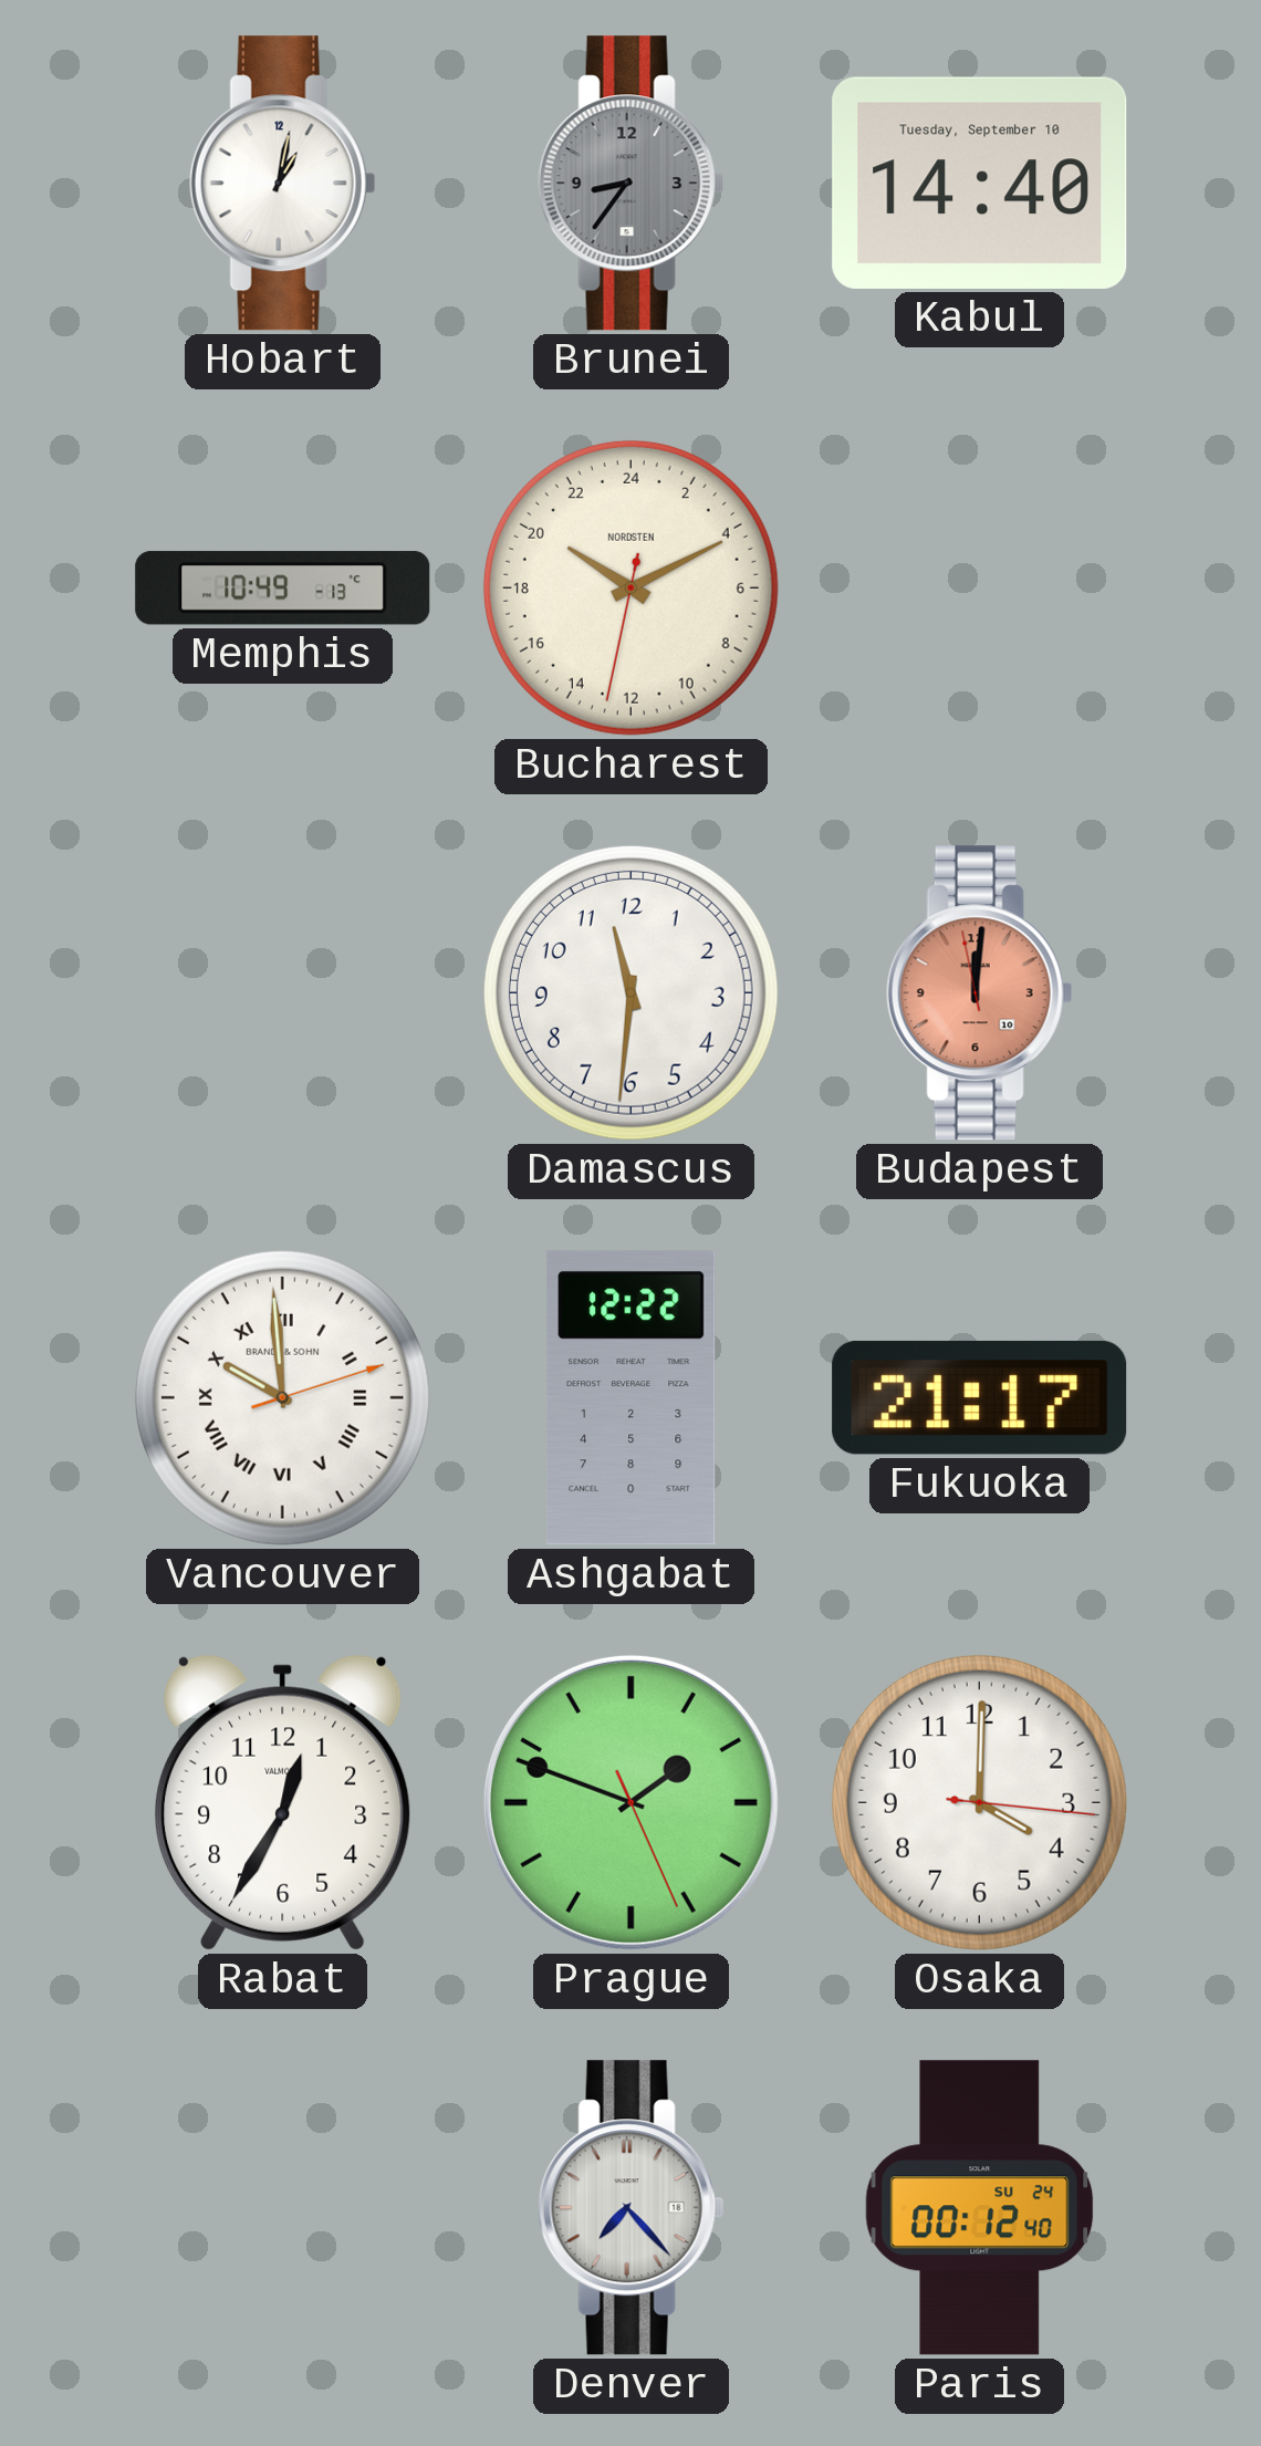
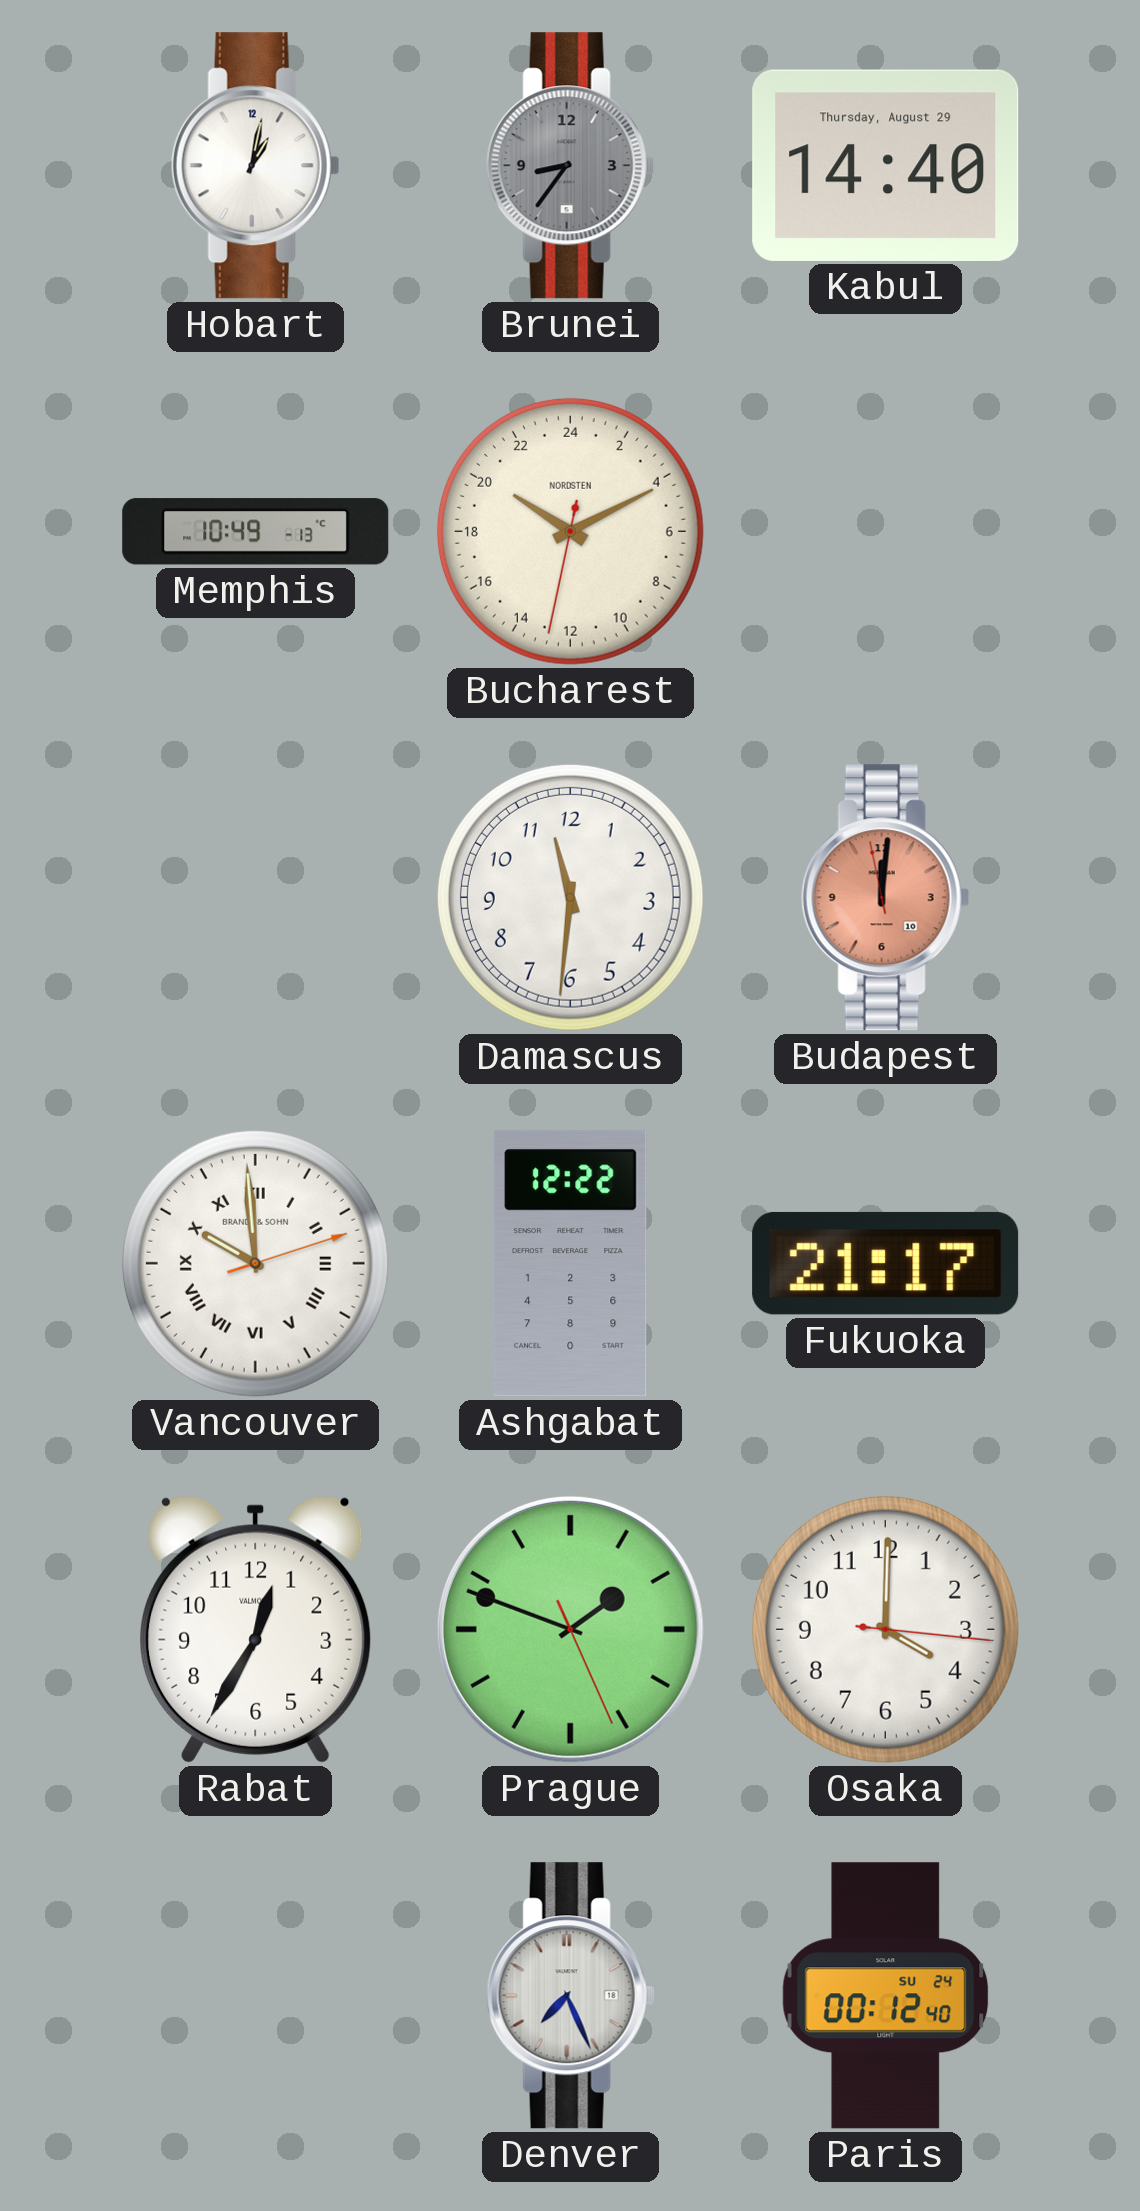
Kabul date: Tuesday, September 10 -> Thursday, August 29
Denver: 7:23 -> 7:26
